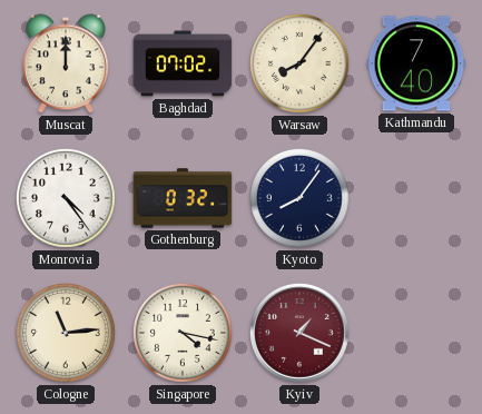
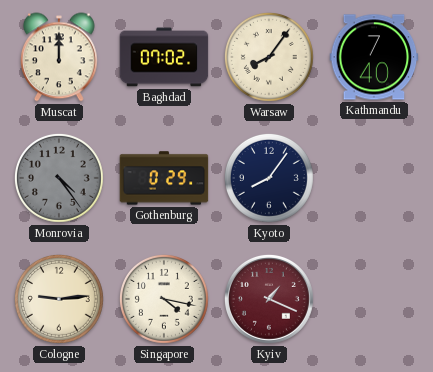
Monrovia dial: white -> grey
Gothenburg: 0:32 -> 0:29
Cologne: 11:14 -> 9:14
